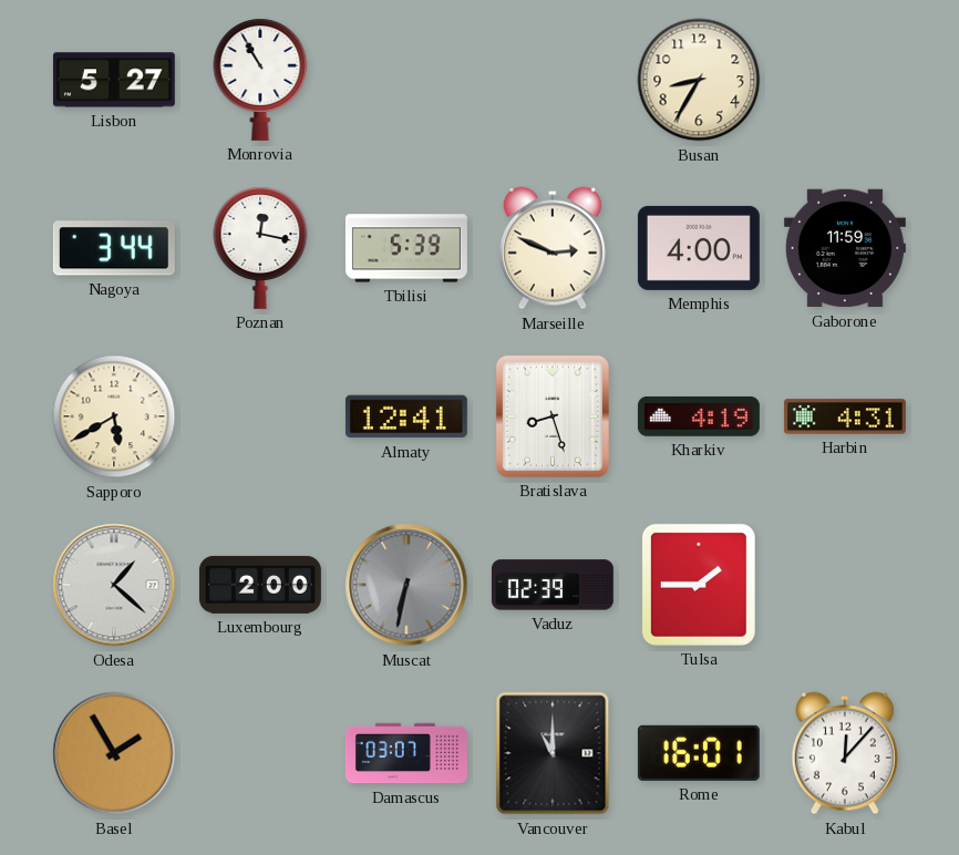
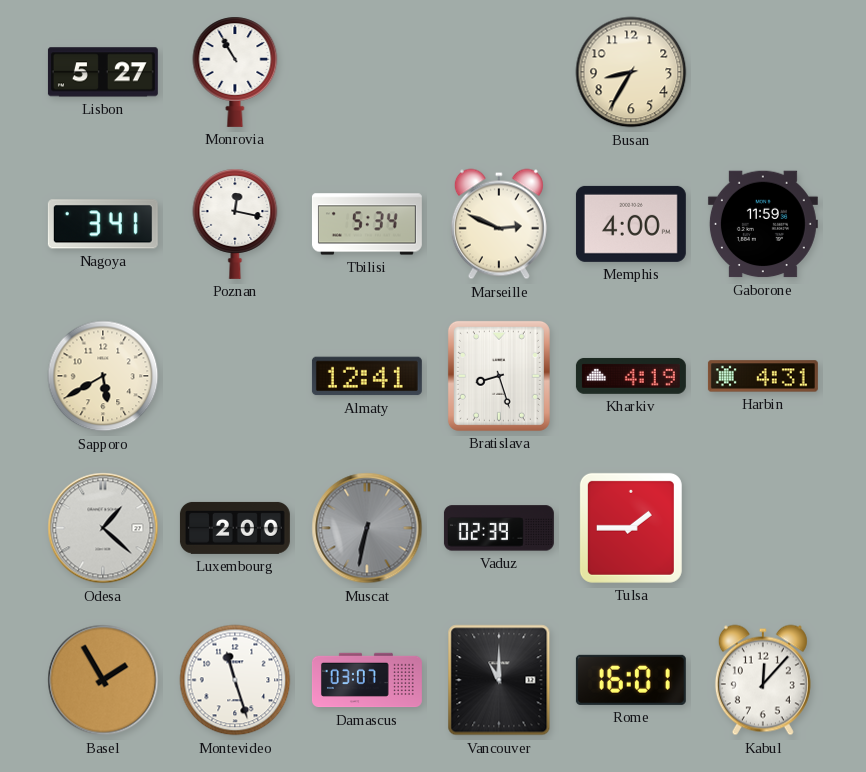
Nagoya: 3:44 -> 3:41
Tbilisi: 5:39 -> 5:34
Montevideo: none -> 11:27
